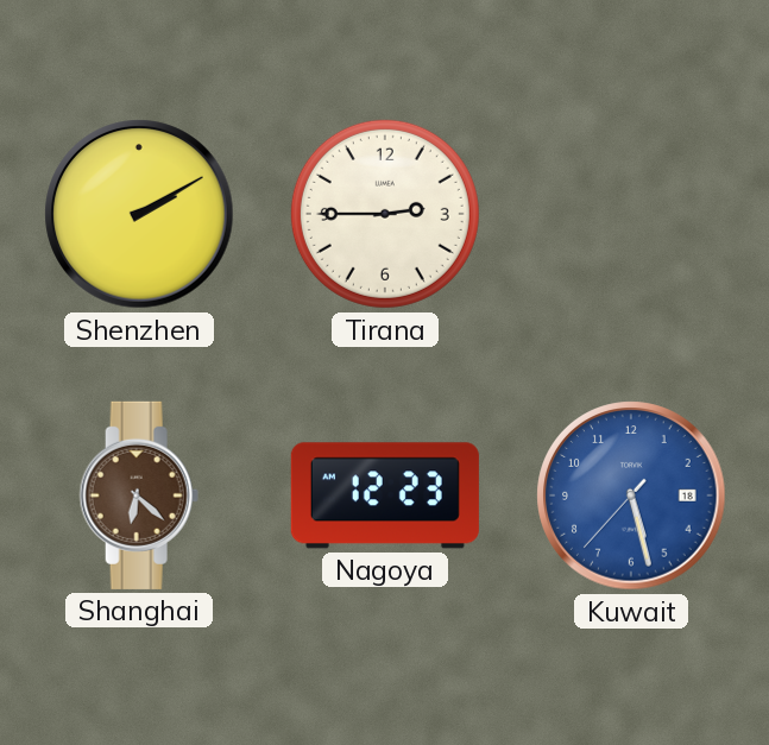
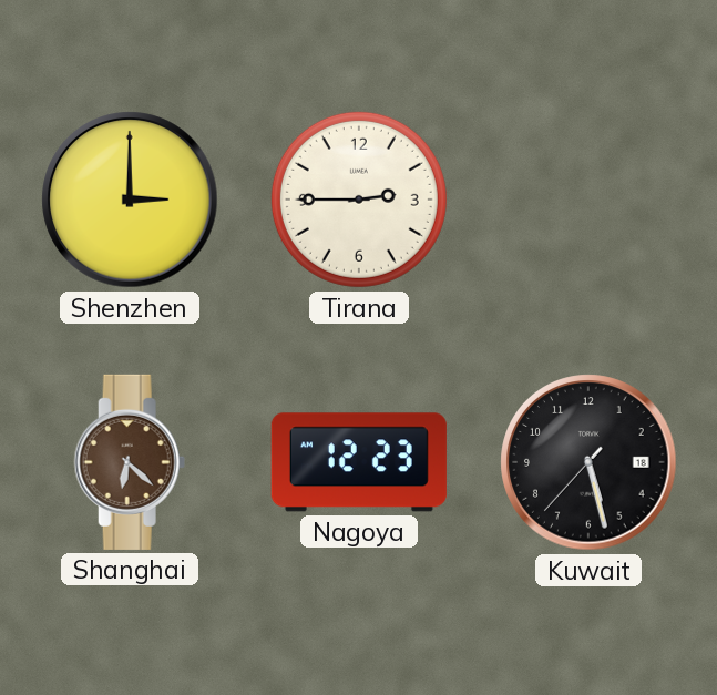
Shenzhen: 2:10 -> 3:00
Kuwait dial: blue -> black
